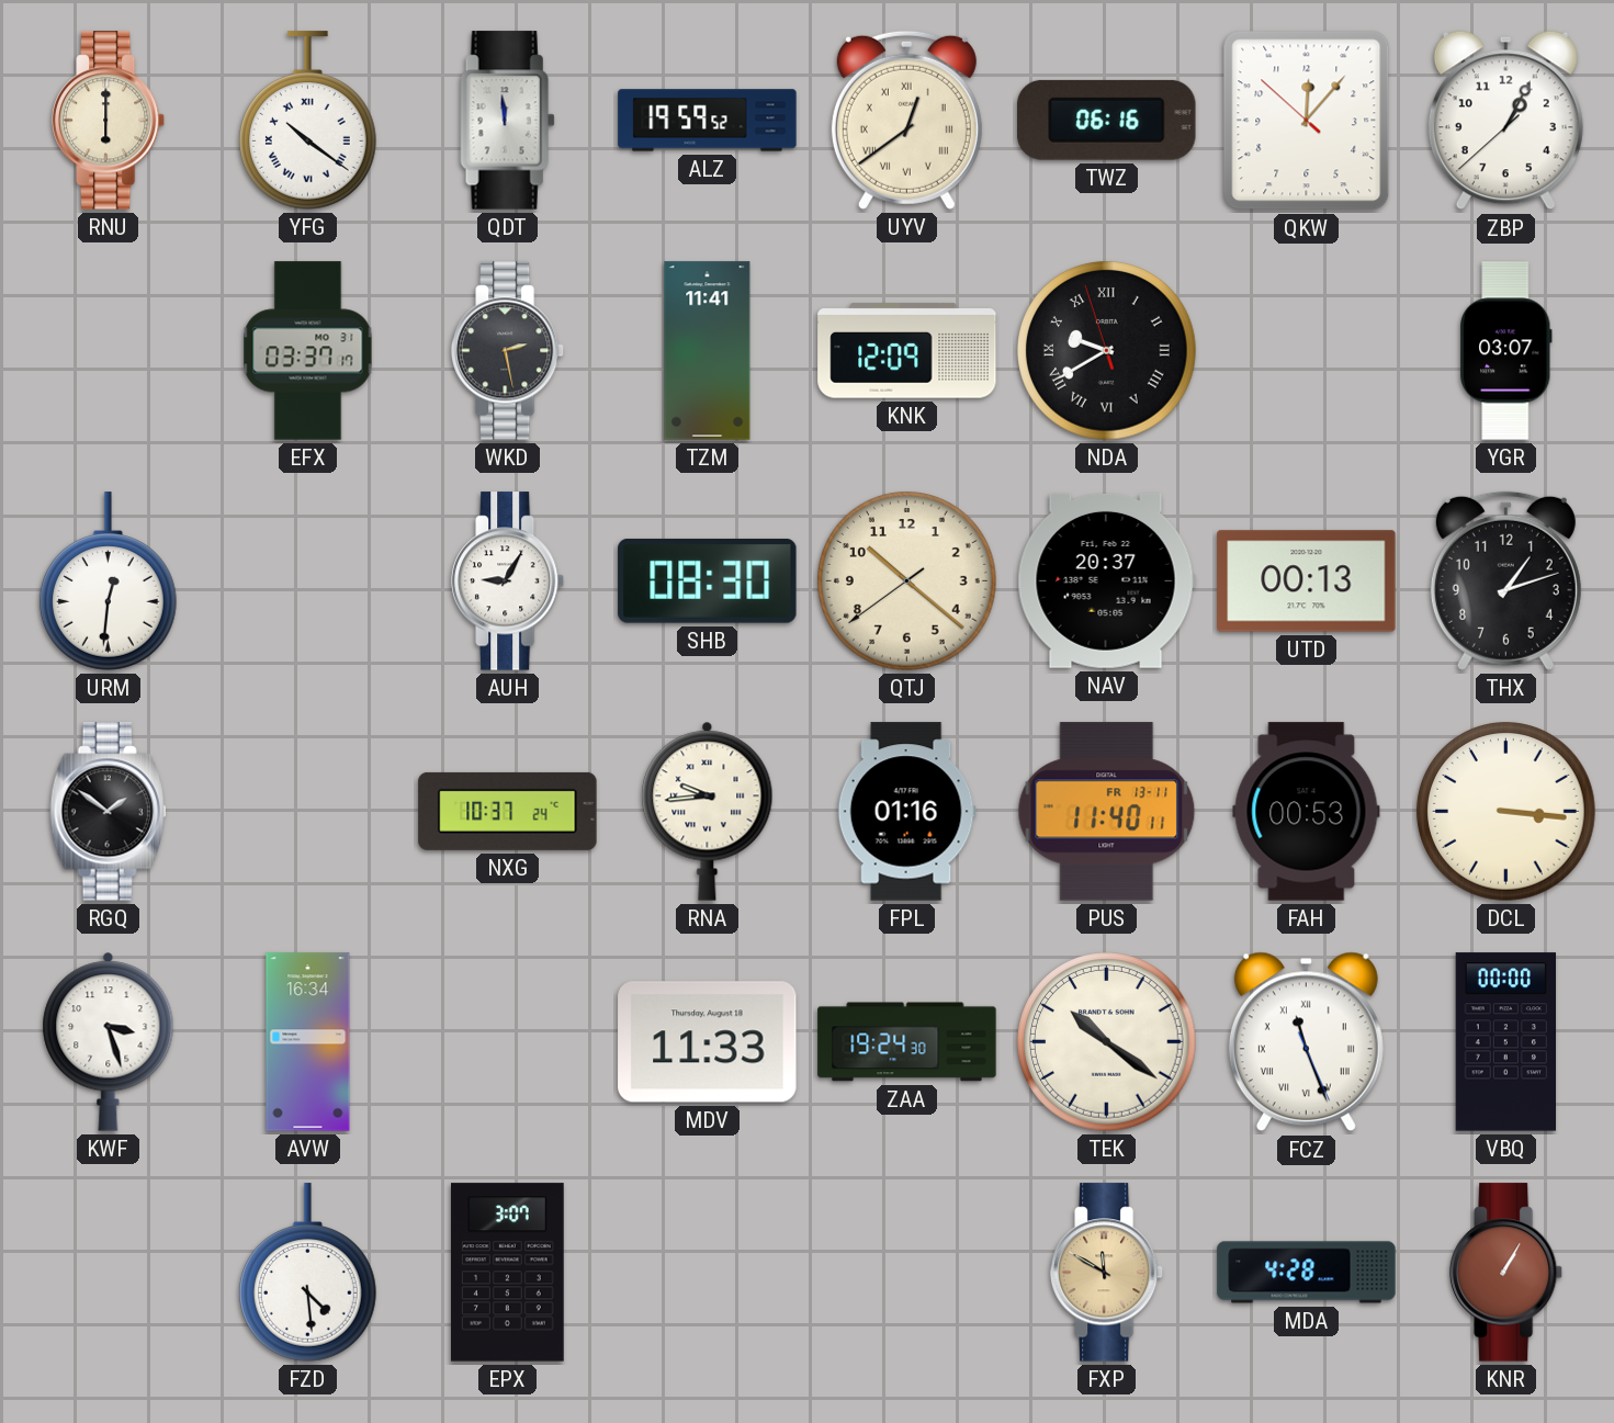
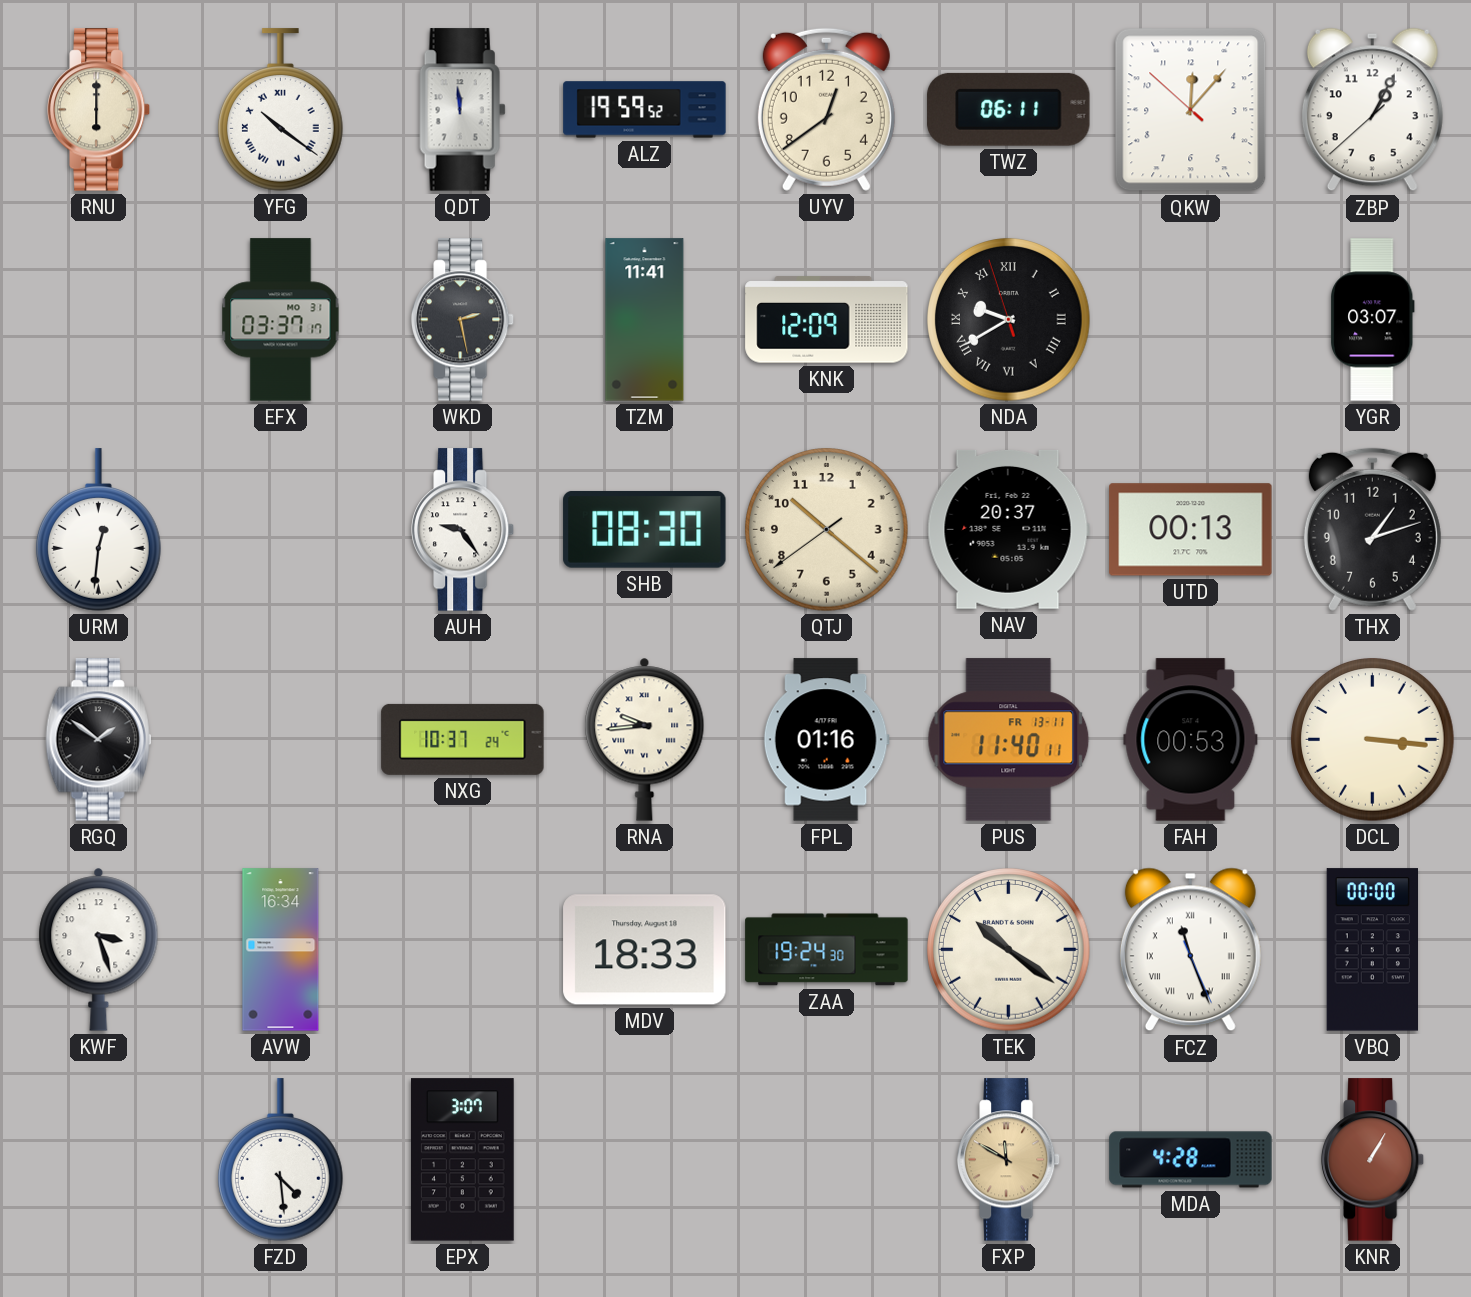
UYV numerals: Roman -> Arabic
TWZ: 06:16 -> 06:11
AUH: 9:05 -> 9:24
MDV: 11:33 -> 18:33
